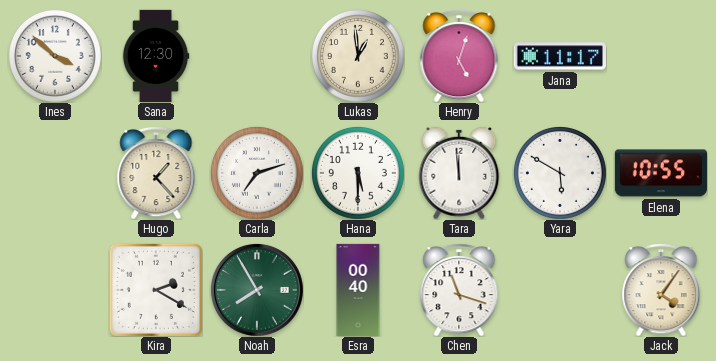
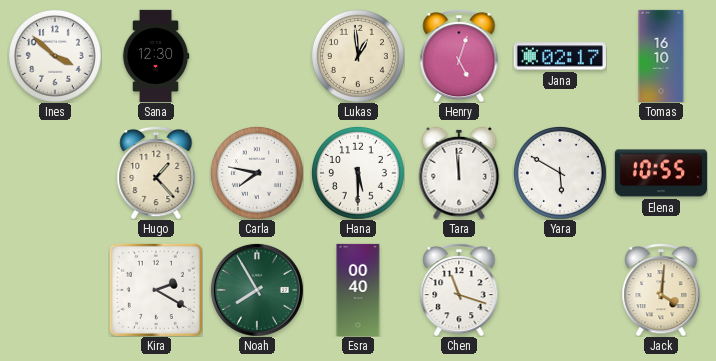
Jana: 11:17 -> 02:17
Tomas: none -> 16:10
Carla: 7:12 -> 7:47
Jack: 4:06 -> 4:01
